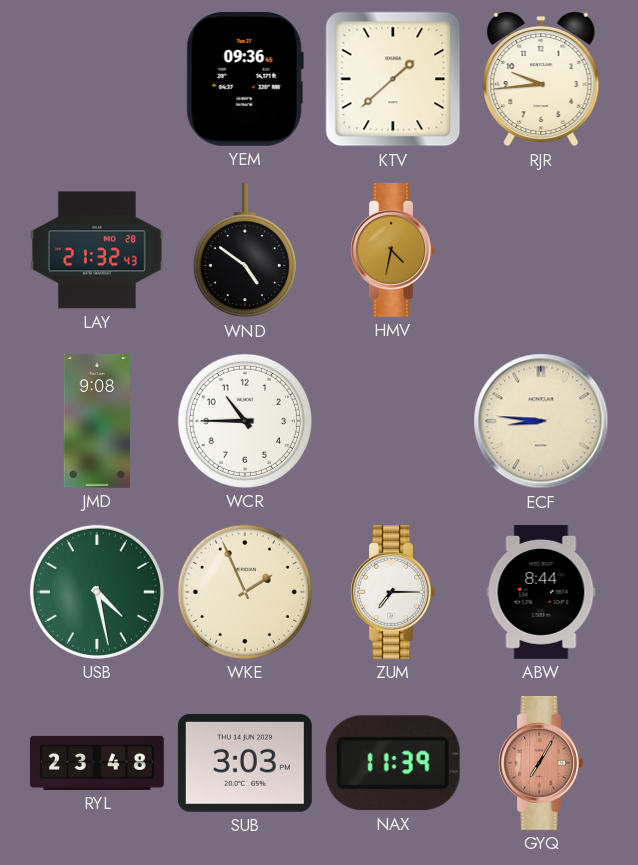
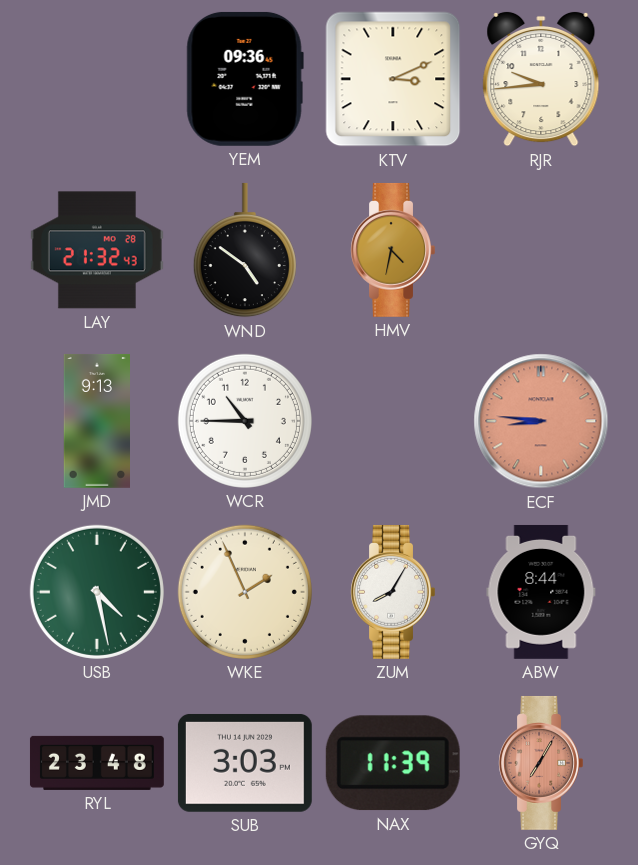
KTV: 1:38 -> 3:11
JMD: 9:08 -> 9:13
ECF dial: cream -> salmon
ZUM: 7:15 -> 8:05
